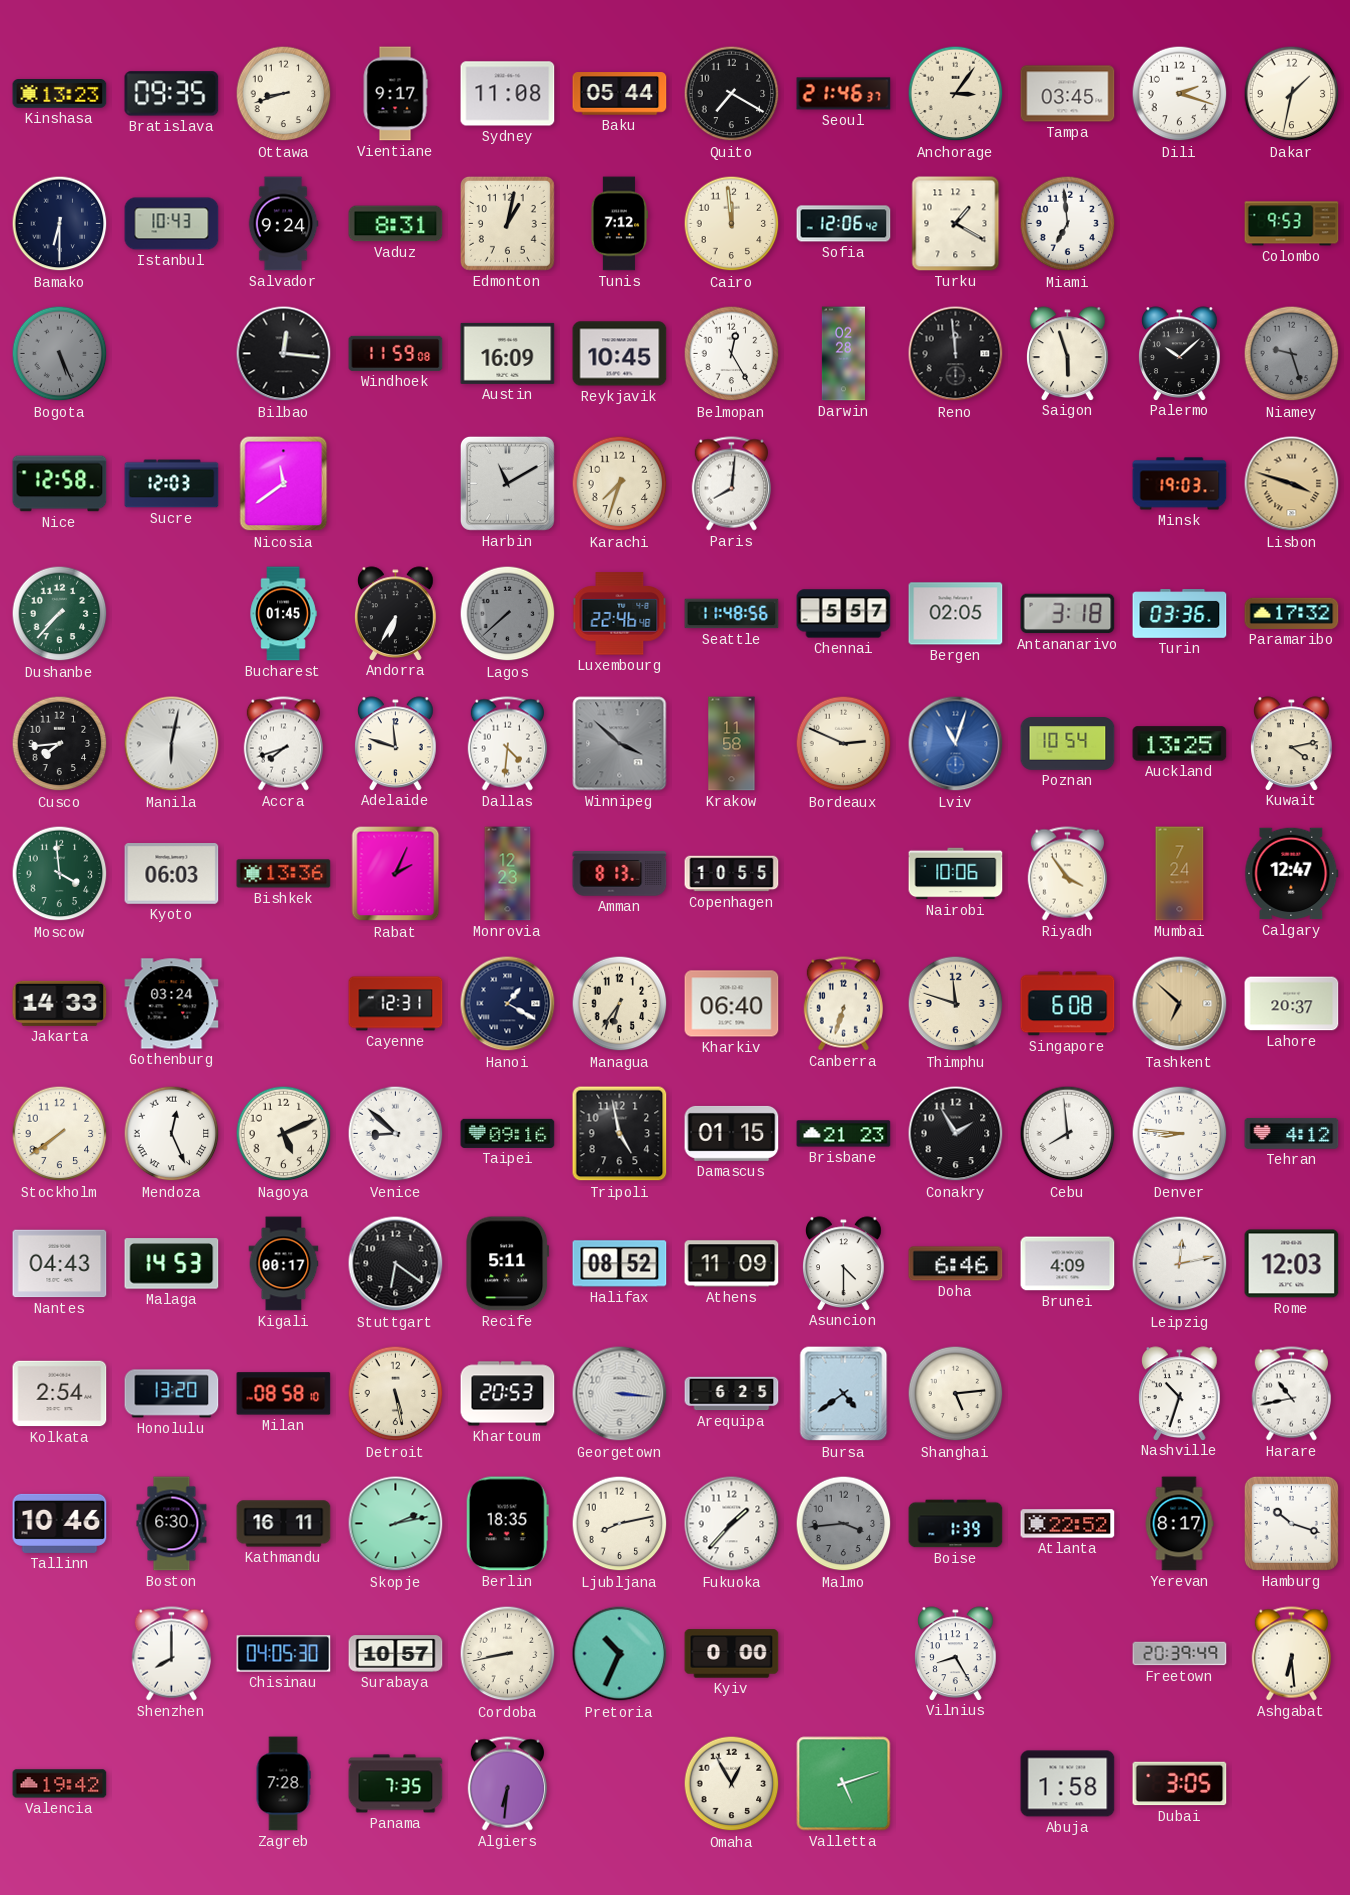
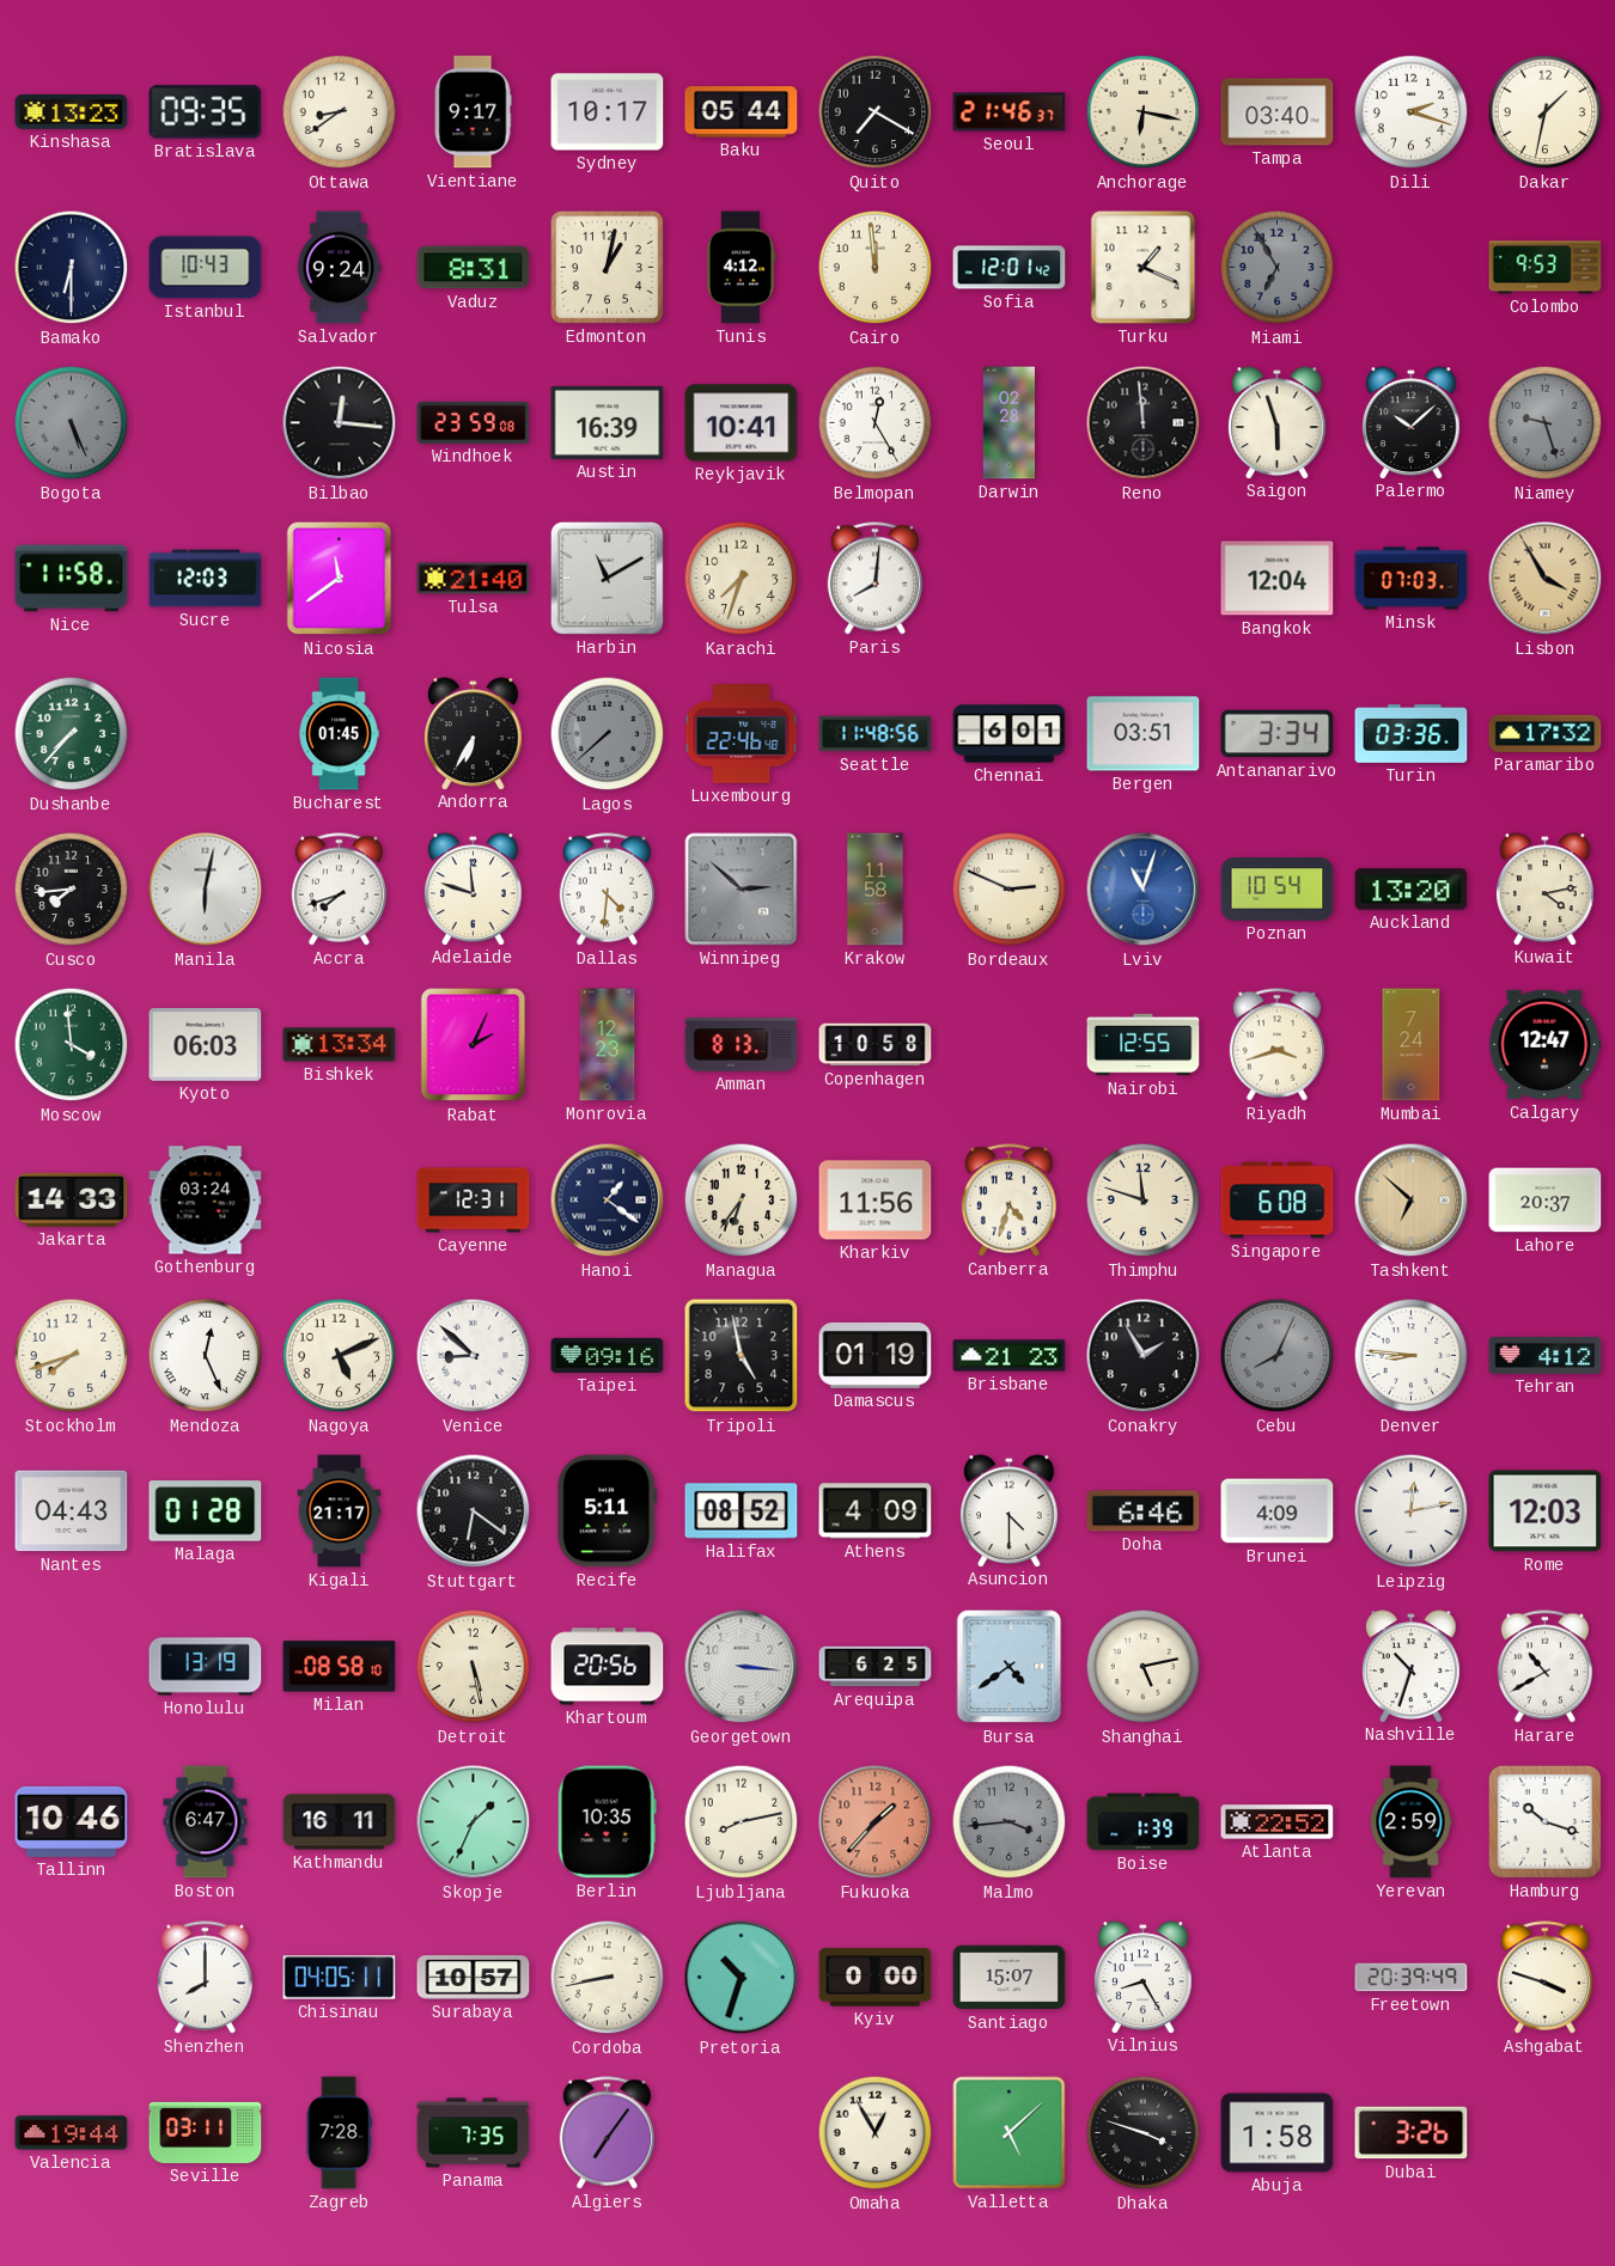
Ottawa: 8:42 -> 8:39
Sydney: 11:08 -> 10:17
Anchorage: 3:06 -> 6:17
Tampa: 03:45 -> 03:40
Tunis: 7:12 -> 4:12
Sofia: 12:06 -> 12:01
Turku: 1:20 -> 1:19
Miami: 6:59 -> 6:55
Miami dial: white -> grey
Windhoek: 11:59 -> 23:59
Austin: 16:09 -> 16:39
Reykjavik: 10:45 -> 10:41
Nice: 12:58 -> 11:58
Tulsa: none -> 21:40
Bangkok: none -> 12:04
Minsk: 19:03 -> 07:03
Lisbon: 3:48 -> 3:55
Chennai: 5:57 -> 6:01
Bergen: 02:05 -> 03:51
Antananarivo: 3:18 -> 3:34
Winnipeg: 3:52 -> 2:52
Auckland: 13:25 -> 13:20
Bishkek: 13:36 -> 13:34
Copenhagen: 10:55 -> 10:58
Nairobi: 10:06 -> 12:55
Riyadh: 3:54 -> 3:42
Hanoi: 1:20 -> 1:21
Kharkiv: 06:40 -> 11:56
Canberra: 6:33 -> 4:33
Stockholm: 7:39 -> 7:42
Damascus: 01:15 -> 01:19
Cebu: 7:59 -> 8:04
Cebu dial: white -> grey
Malaga: 14:53 -> 01:28
Kigali: 00:17 -> 21:17
Athens: 11:09 -> 4:09
Kolkata: 2:54 -> none
Honolulu: 13:20 -> 13:19
Khartoum: 20:53 -> 20:56
Shanghai: 5:14 -> 5:13
Harare: 10:43 -> 10:40
Boston: 6:30 -> 6:47
Skopje: 2:13 -> 1:34
Berlin: 18:35 -> 10:35
Fukuoka dial: white -> salmon
Yerevan: 8:17 -> 2:59
Chisinau: 04:05:30 -> 04:05:11
Pretoria: 10:34 -> 10:33
Santiago: none -> 15:07
Ashgabat: 6:29 -> 3:48
Valencia: 19:42 -> 19:44
Seville: none -> 03:11
Algiers: 6:31 -> 7:06
Valletta: 5:12 -> 5:08
Dhaka: none -> 3:48
Dubai: 3:05 -> 3:26
